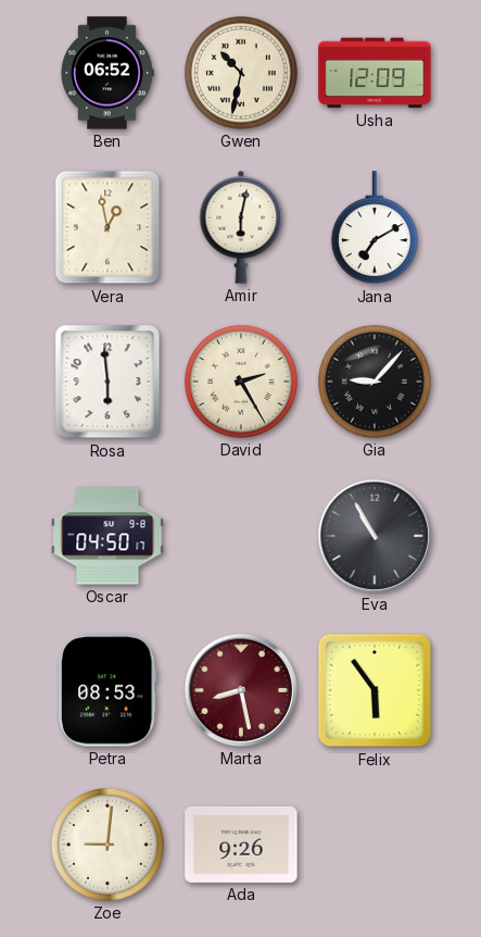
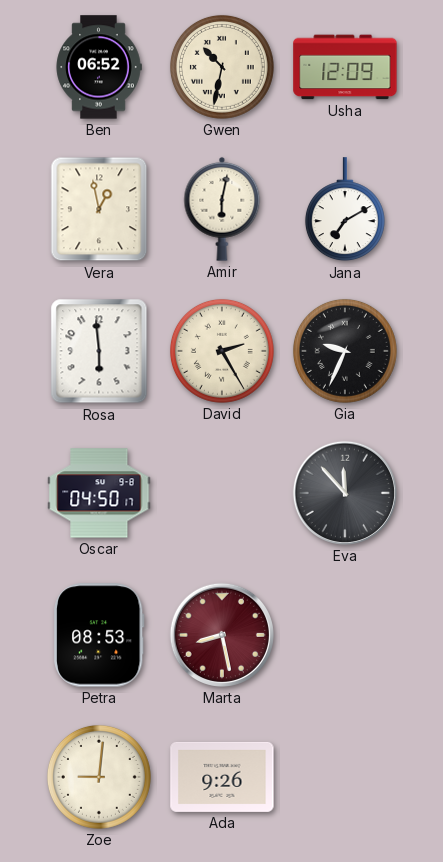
Gia: 9:07 -> 9:34
Eva: 10:55 -> 11:53
Felix: 5:54 -> none
